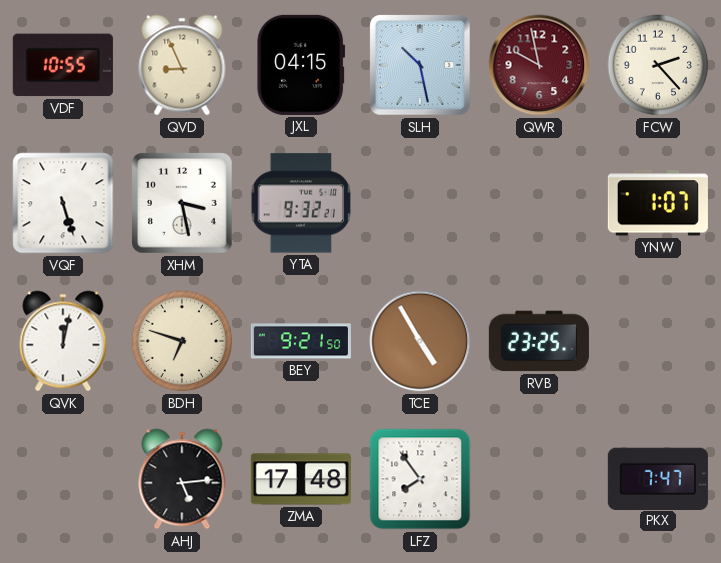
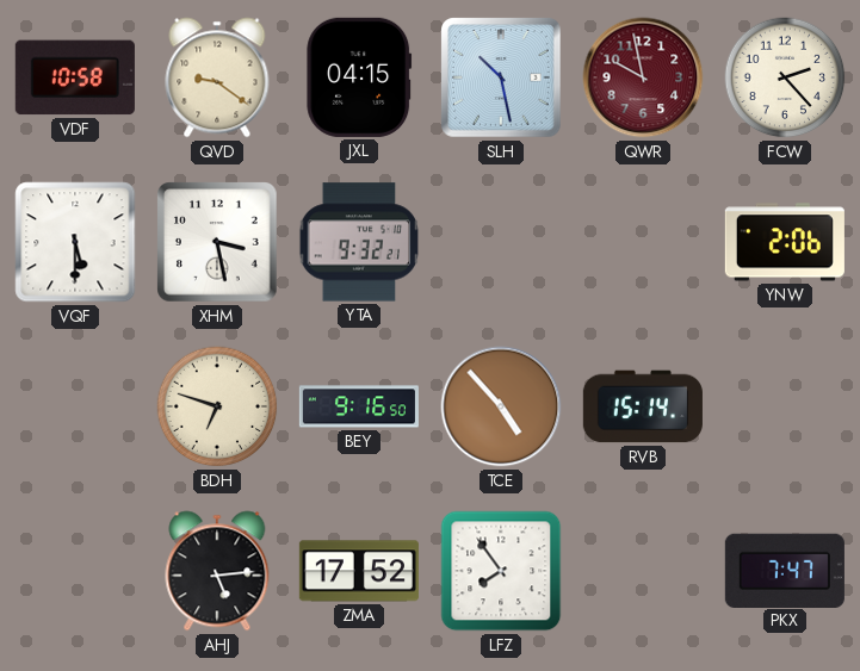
VDF: 10:55 -> 10:58
QVD: 8:56 -> 9:21
VQF: 5:27 -> 5:30
YNW: 1:07 -> 2:06
QVK: 12:02 -> none
BEY: 9:21 -> 9:16
TCE: 4:55 -> 4:53
RVB: 23:25 -> 15:14
ZMA: 17:48 -> 17:52
